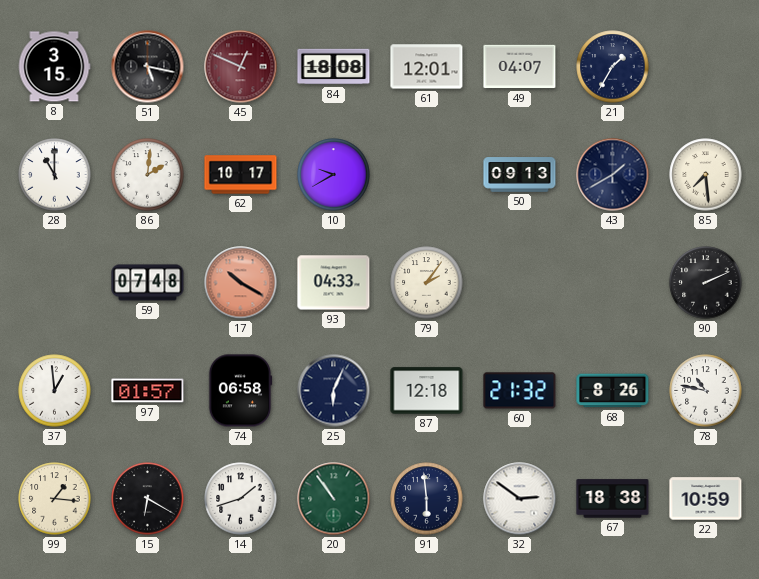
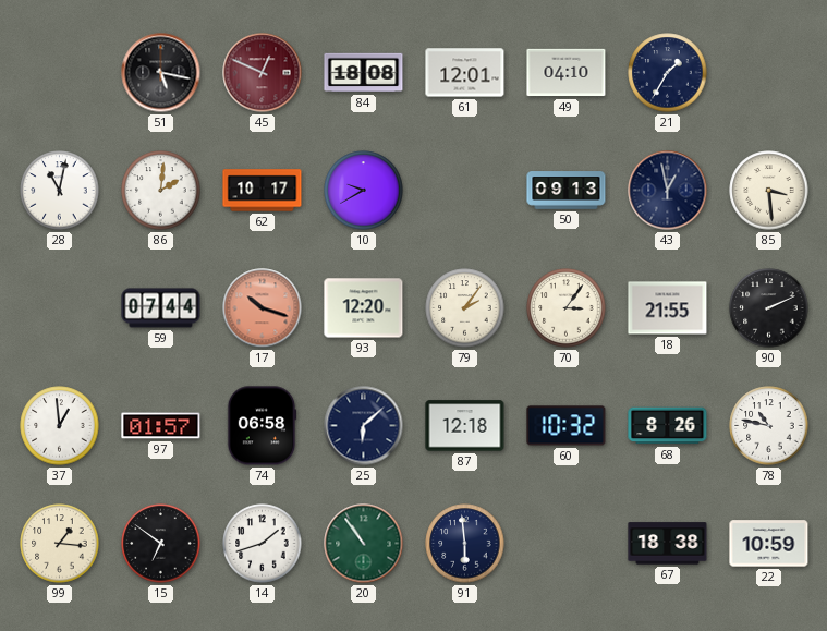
8: 3:15 -> none
49: 04:07 -> 04:10
28: 11:00 -> 11:02
43: 1:40 -> 12:58
85: 7:29 -> 3:29
59: 07:48 -> 07:44
17: 10:20 -> 10:18
93: 04:33 -> 12:20
70: none -> 3:06
18: none -> 21:55
25: 6:04 -> 6:08
60: 21:32 -> 10:32
15: 6:20 -> 6:51
32: 2:51 -> none
